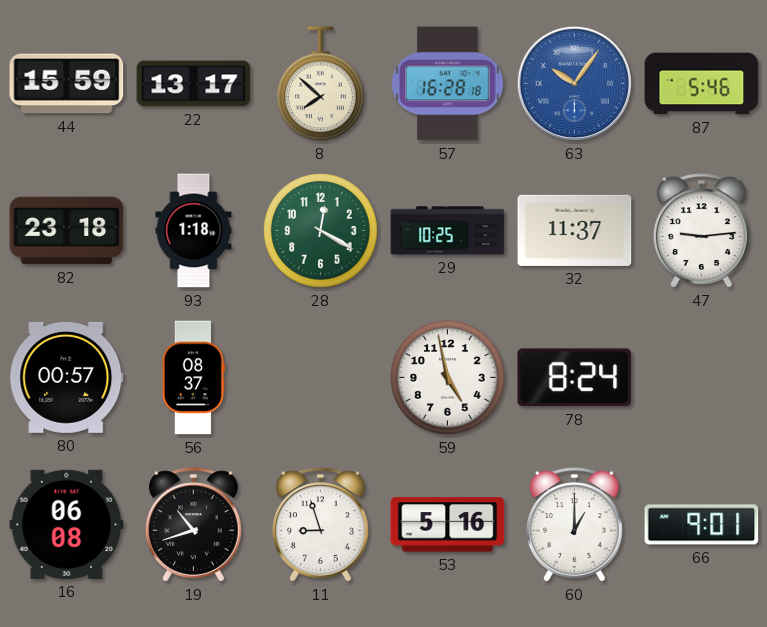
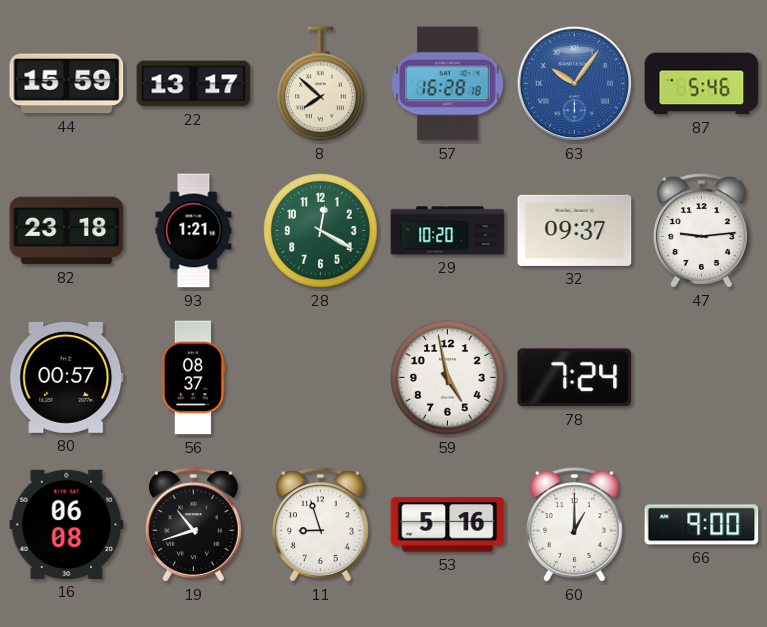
93: 1:18 -> 1:21
29: 10:25 -> 10:20
32: 11:37 -> 09:37
78: 8:24 -> 7:24
66: 9:01 -> 9:00
